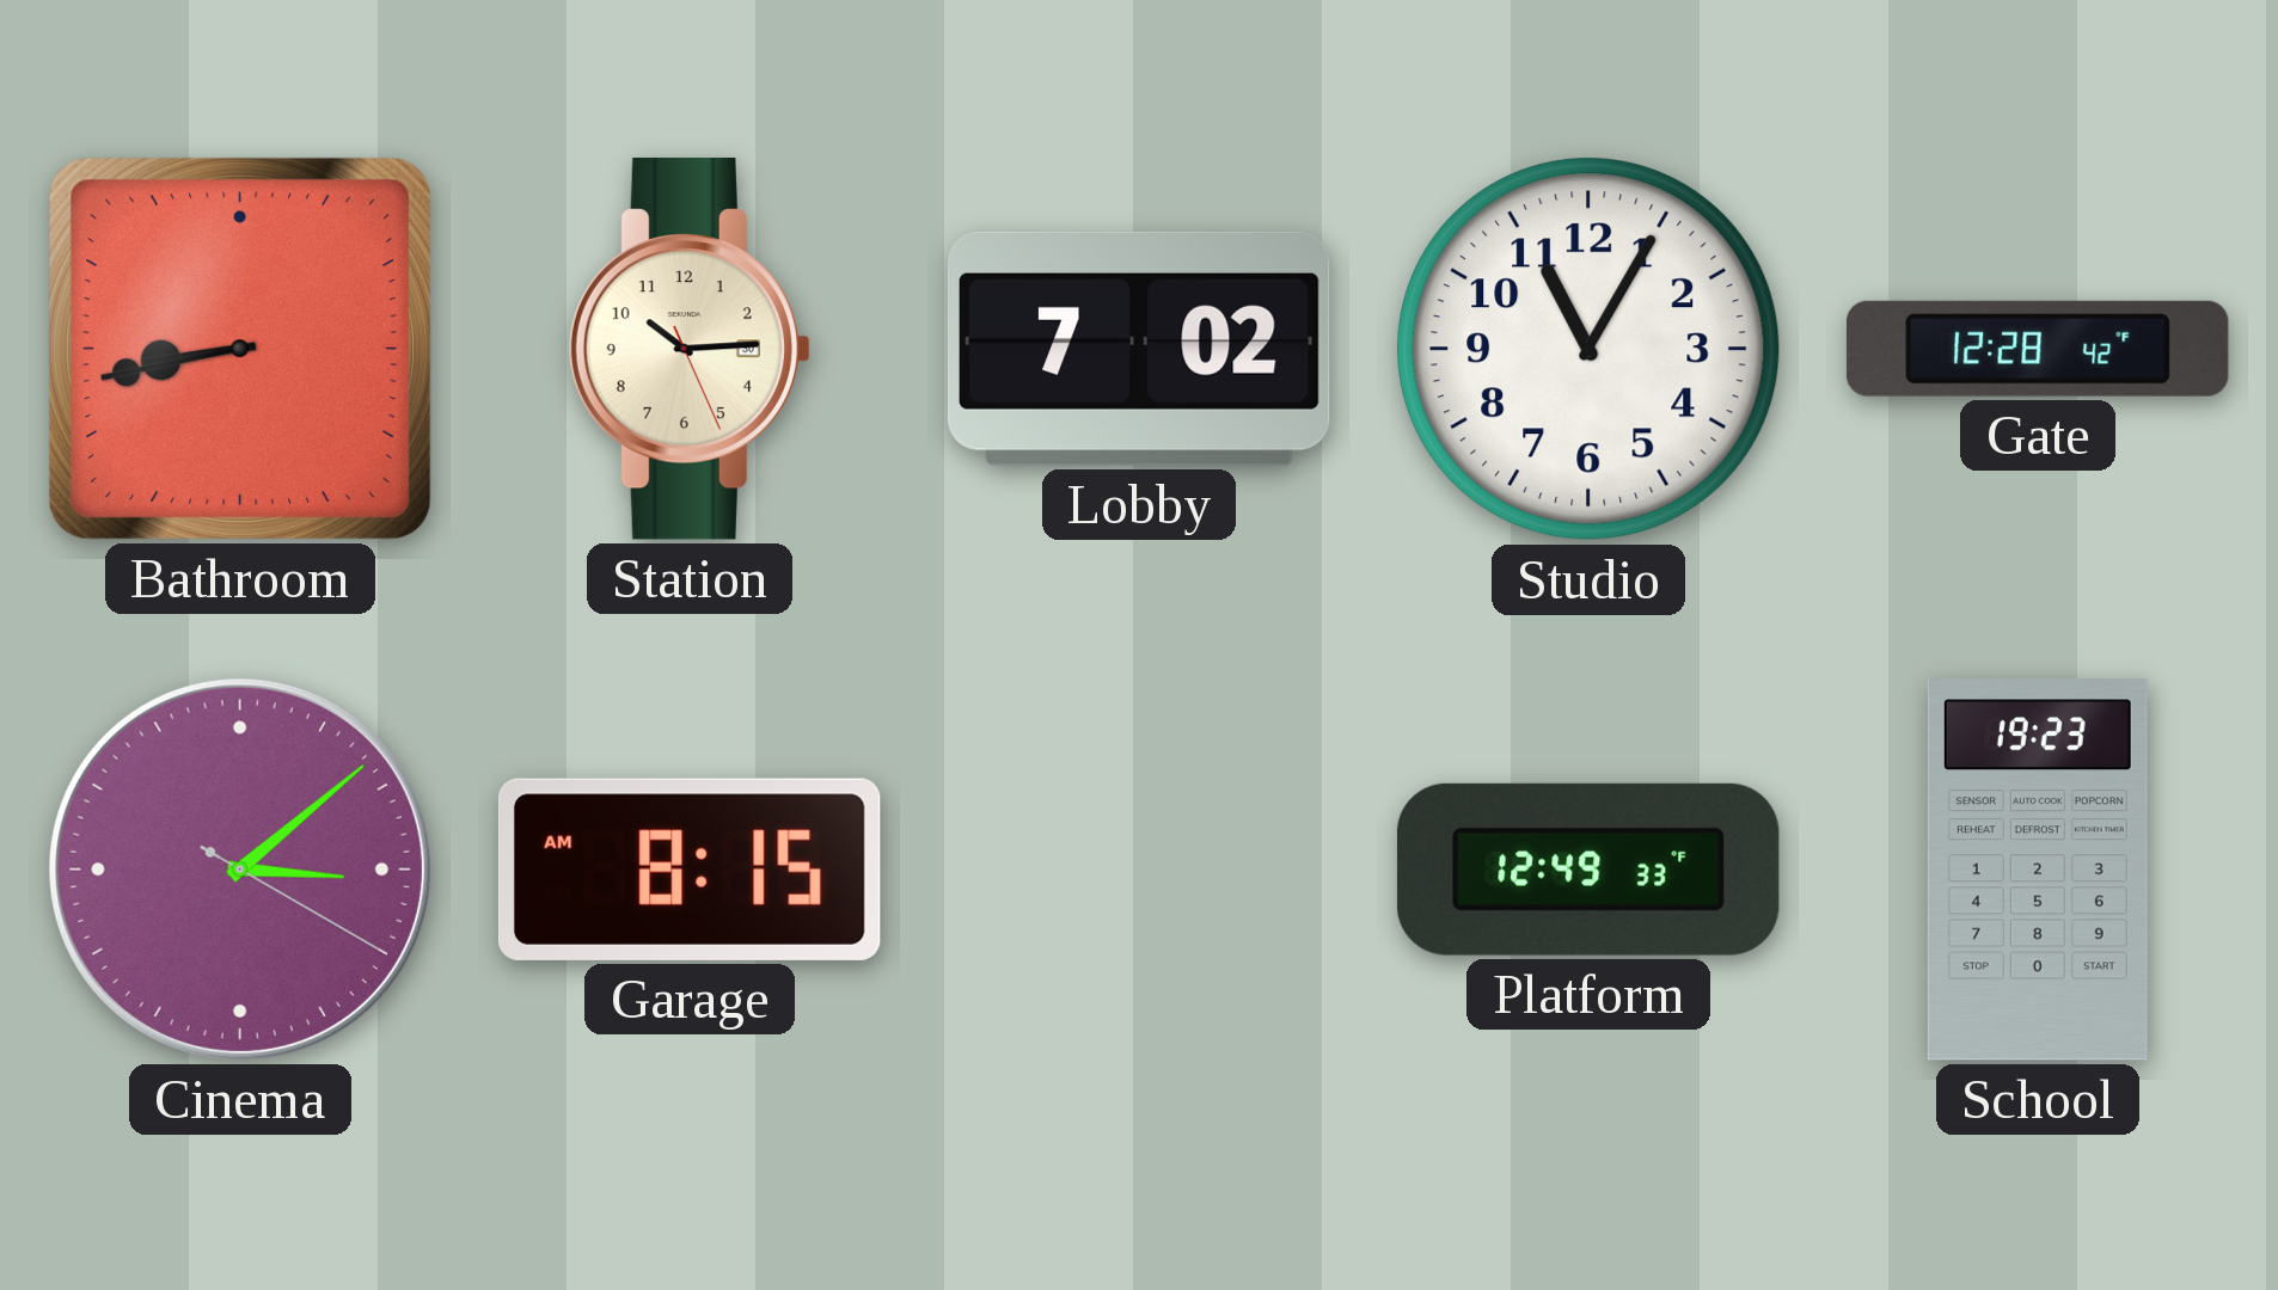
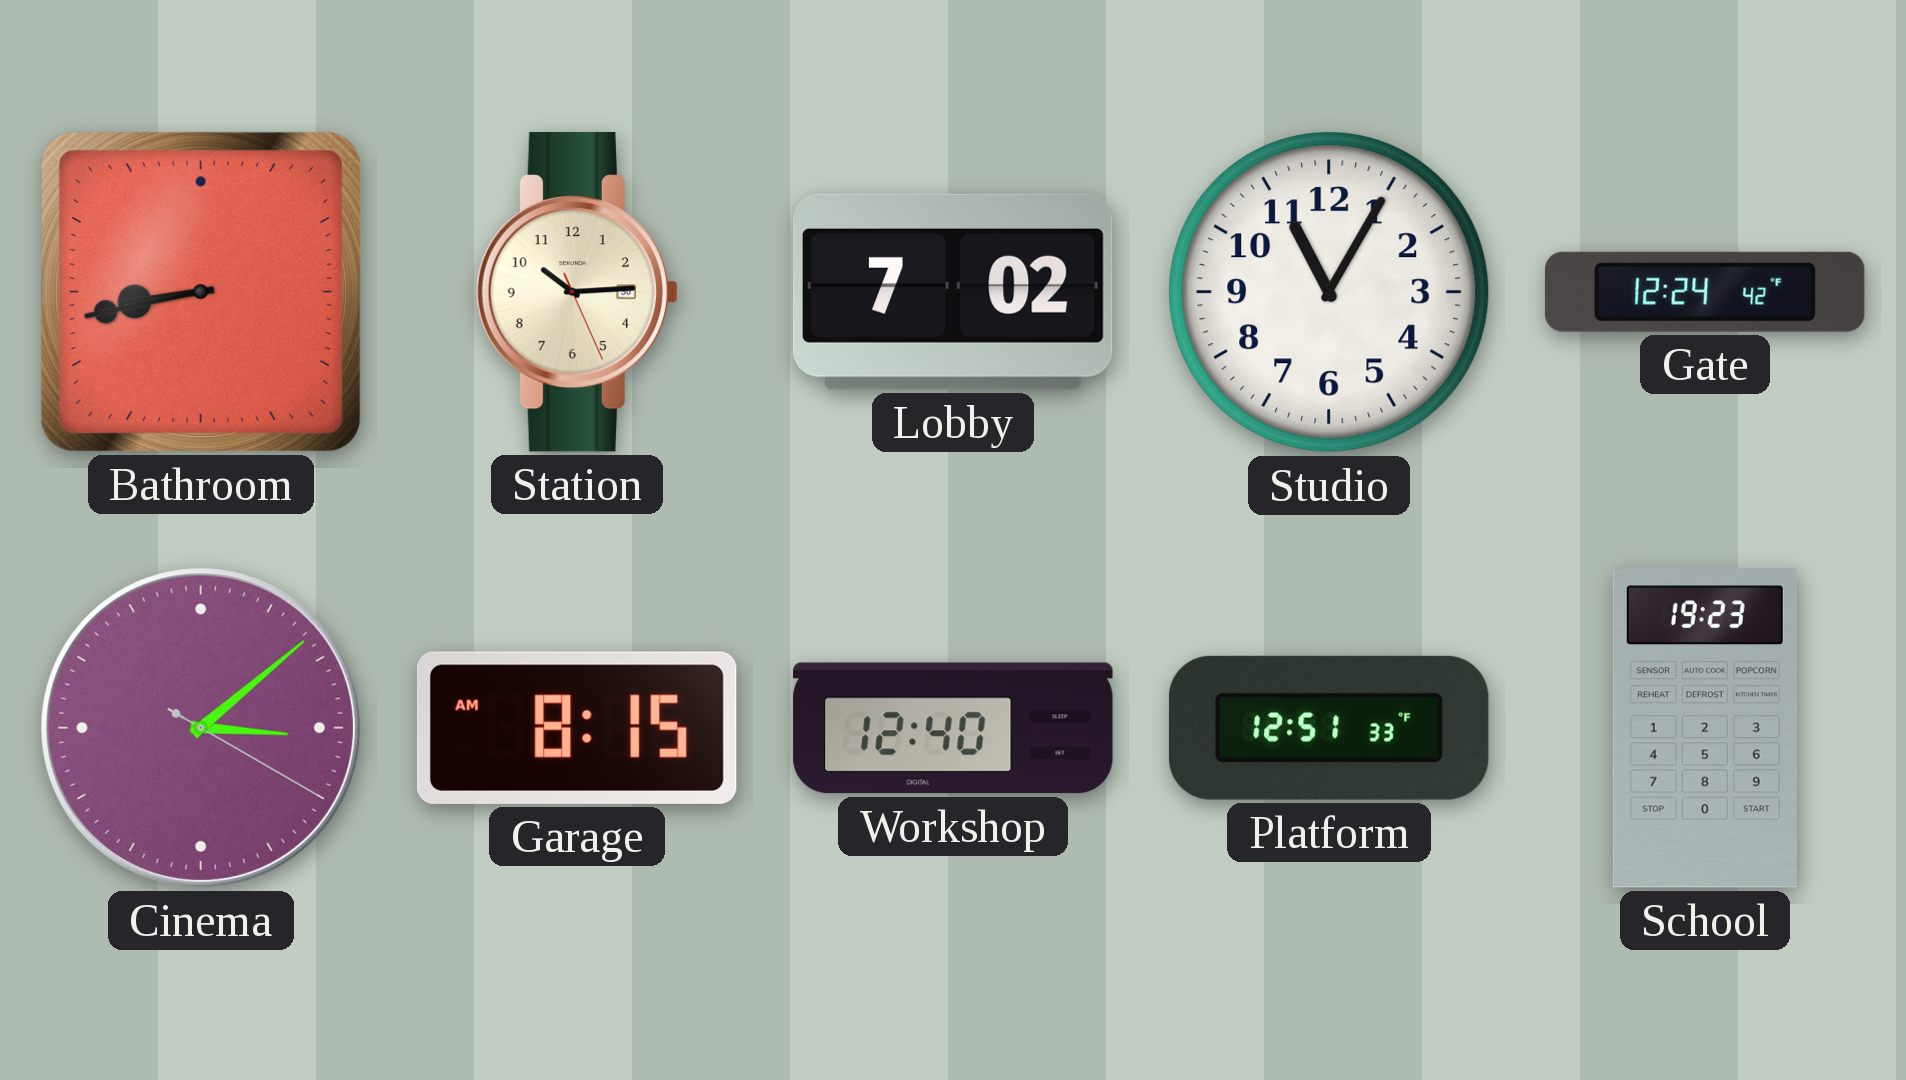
Gate: 12:28 -> 12:24
Workshop: none -> 12:40
Platform: 12:49 -> 12:51
